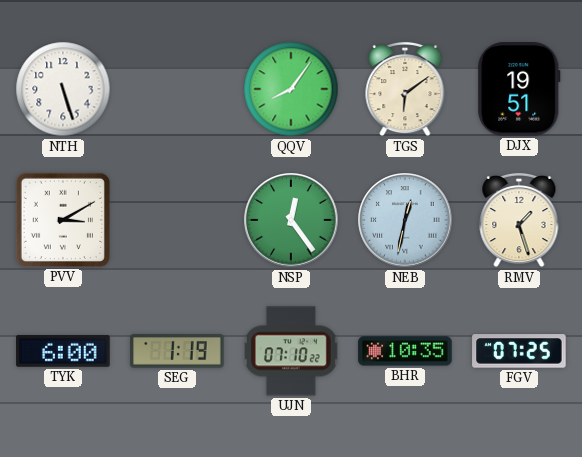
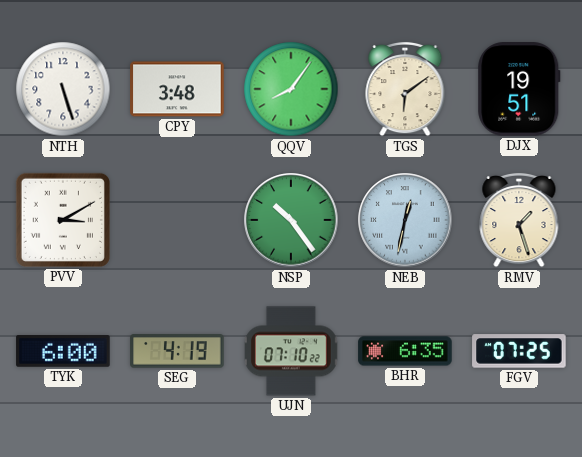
CPY: none -> 3:48
NSP: 12:24 -> 10:24
SEG: 1:19 -> 4:19
BHR: 10:35 -> 6:35
